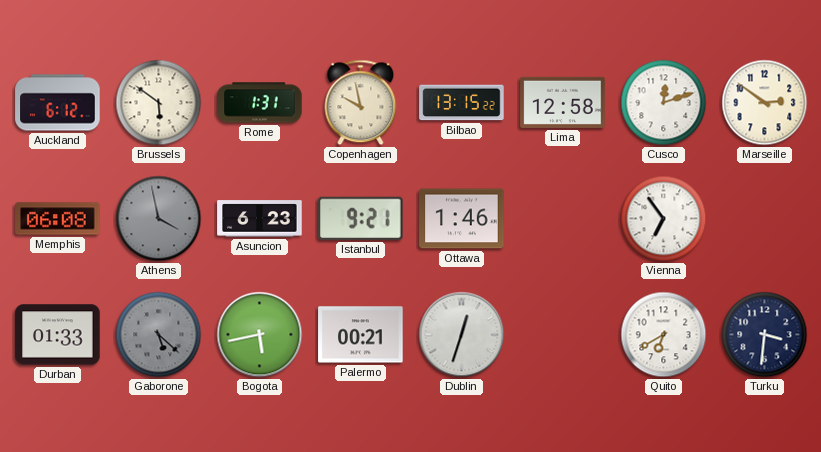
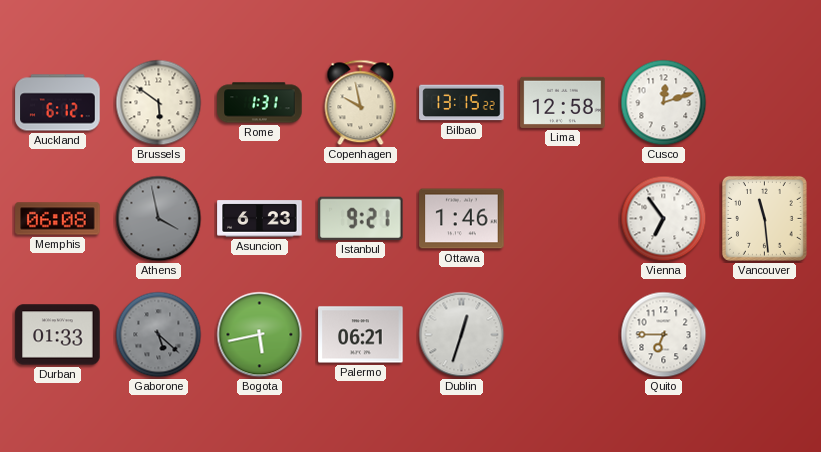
Marseille: 2:51 -> none
Vancouver: none -> 11:29
Palermo: 00:21 -> 06:21
Quito: 6:40 -> 6:45
Turku: 3:31 -> none
